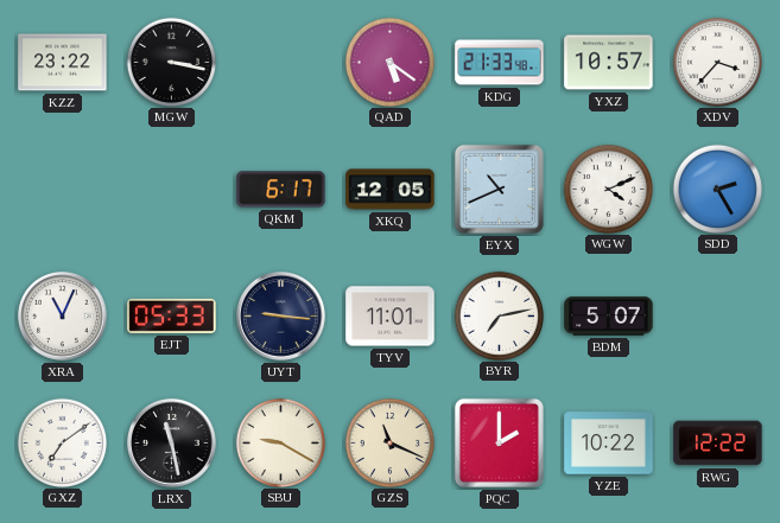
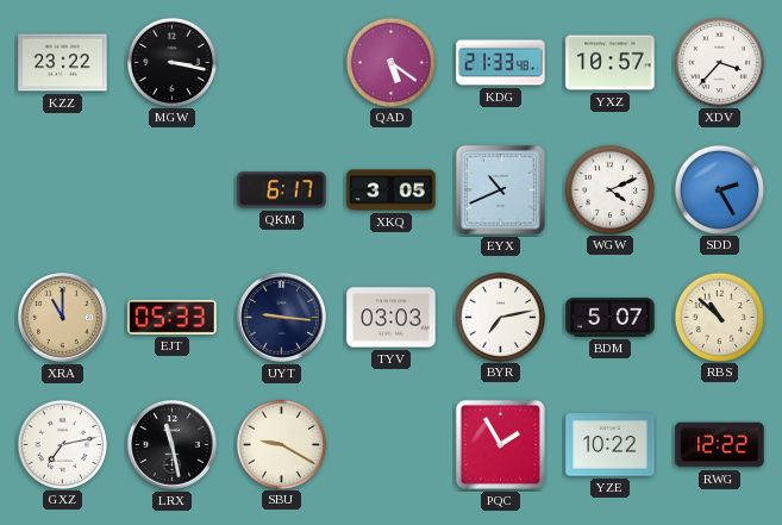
XKQ: 12:05 -> 3:05
XRA: 11:04 -> 11:00
XRA dial: white -> champagne
TYV: 11:01 -> 03:03
RBS: none -> 10:52
GXZ: 7:09 -> 7:13
GZS: 11:19 -> none
PQC: 2:00 -> 1:55
